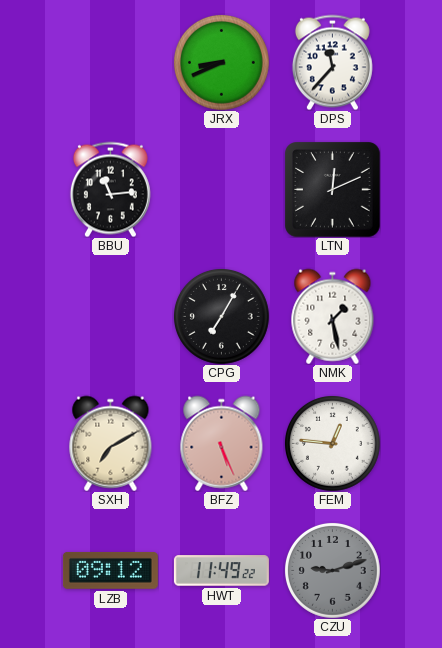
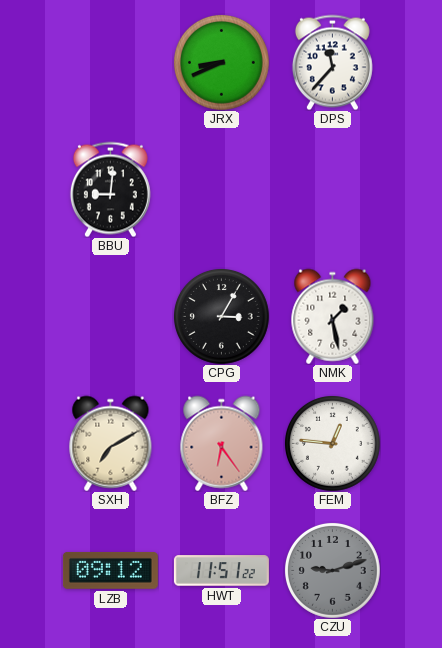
BBU: 11:14 -> 9:01
LTN: 12:11 -> none
CPG: 7:05 -> 3:05
BFZ: 5:26 -> 6:24
HWT: 11:49 -> 11:51
